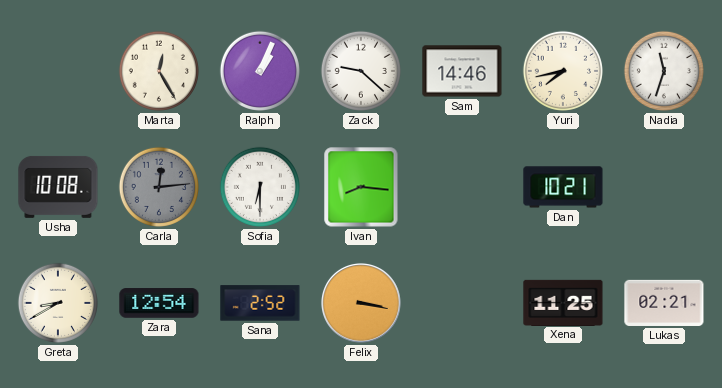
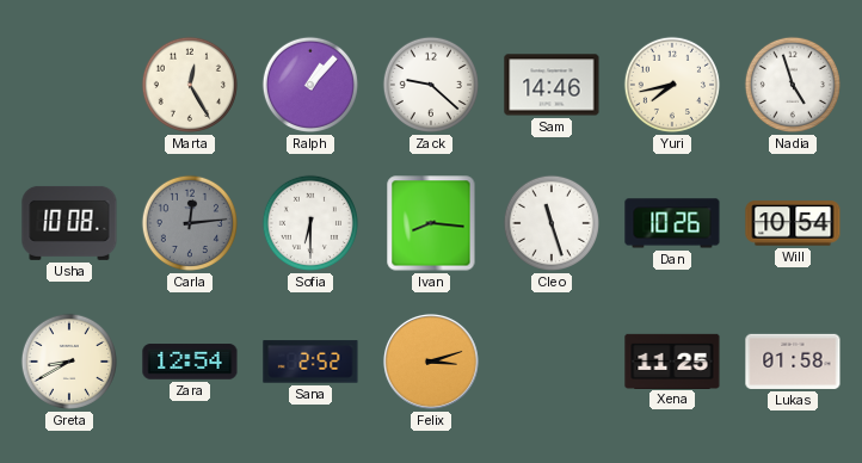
Ralph: 1:04 -> 1:07
Nadia: 11:33 -> 4:57
Cleo: none -> 11:27
Dan: 10:21 -> 10:26
Will: none -> 10:54
Felix: 3:17 -> 3:12
Lukas: 02:21 -> 01:58
